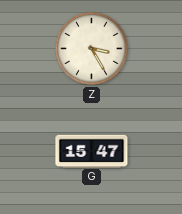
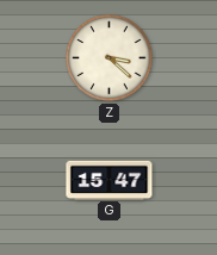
Z: 3:25 -> 3:22
